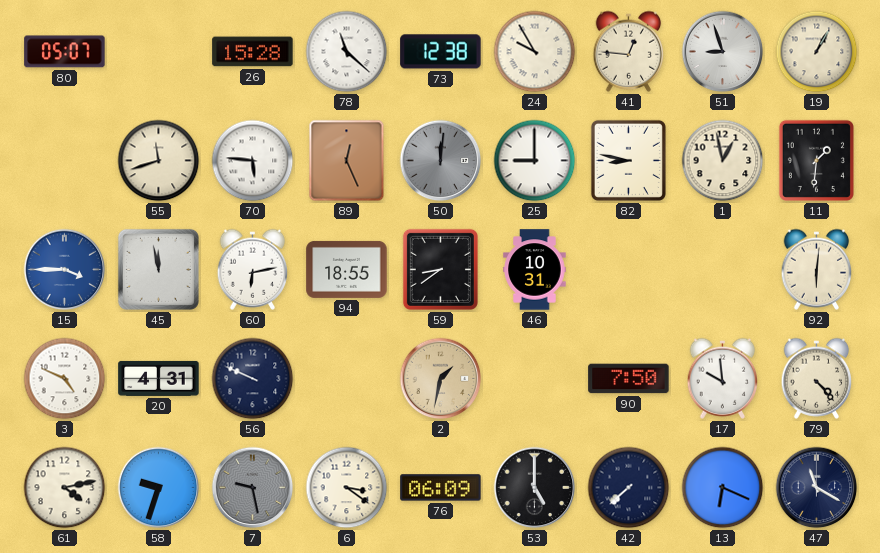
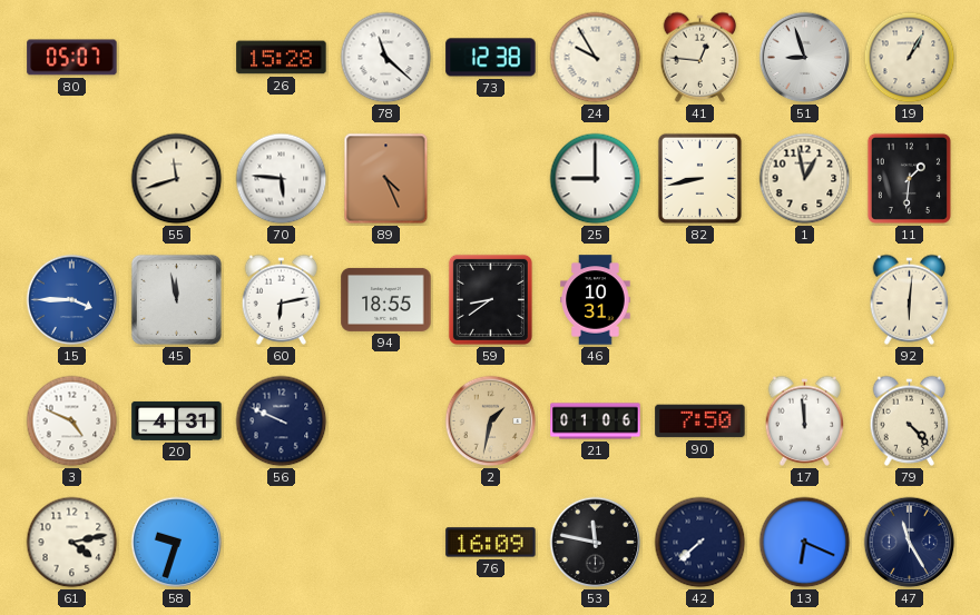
89: 12:26 -> 4:26
50: 12:01 -> none
82: 8:47 -> 8:43
21: none -> 01:06
17: 9:59 -> 11:59
7: 9:28 -> none
6: 3:21 -> none
76: 06:09 -> 16:09
53: 5:00 -> 11:47
47: 11:20 -> 11:25
